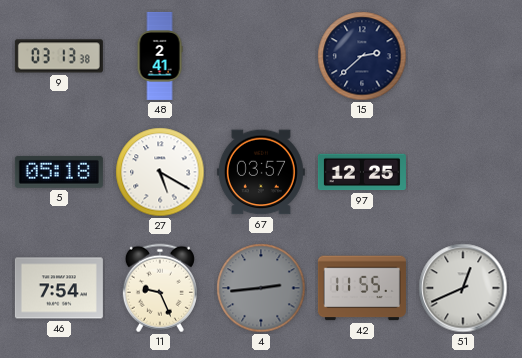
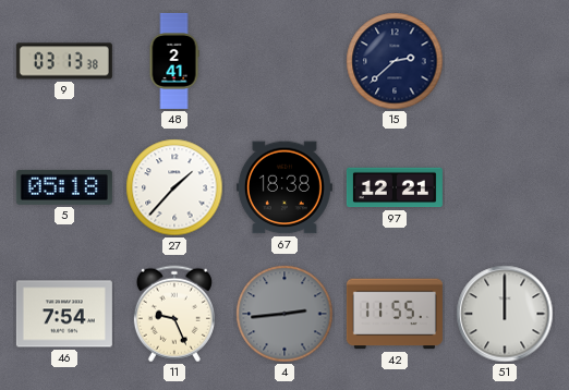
27: 5:20 -> 1:37
67: 03:57 -> 18:38
97: 12:25 -> 12:21
51: 12:41 -> 12:00
